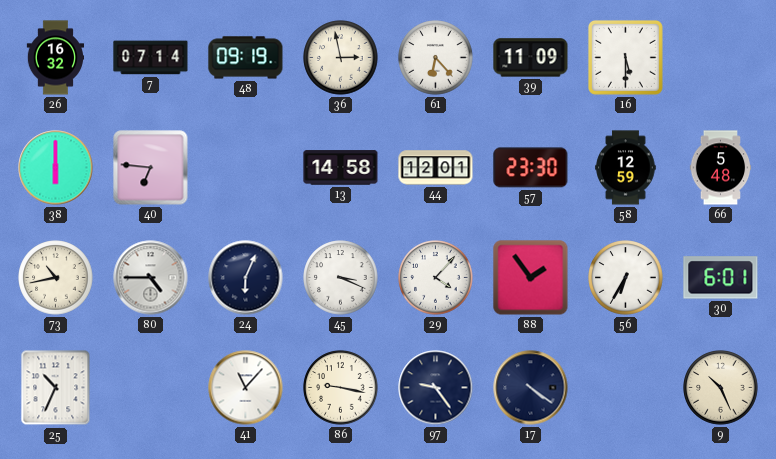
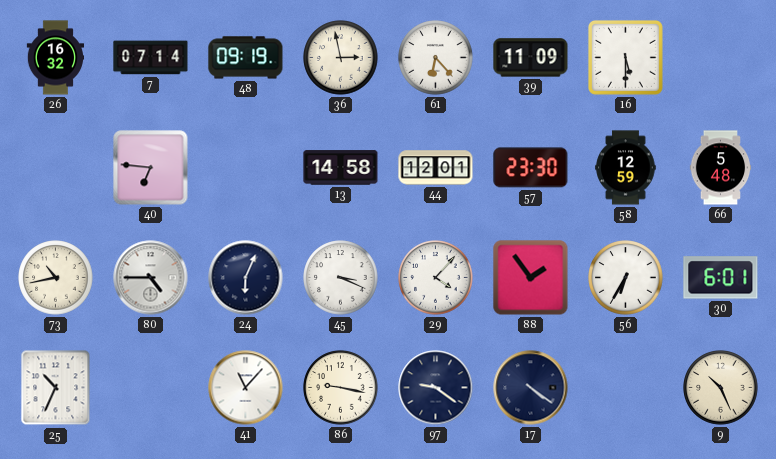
38: 6:00 -> none
97: 9:24 -> 9:21
